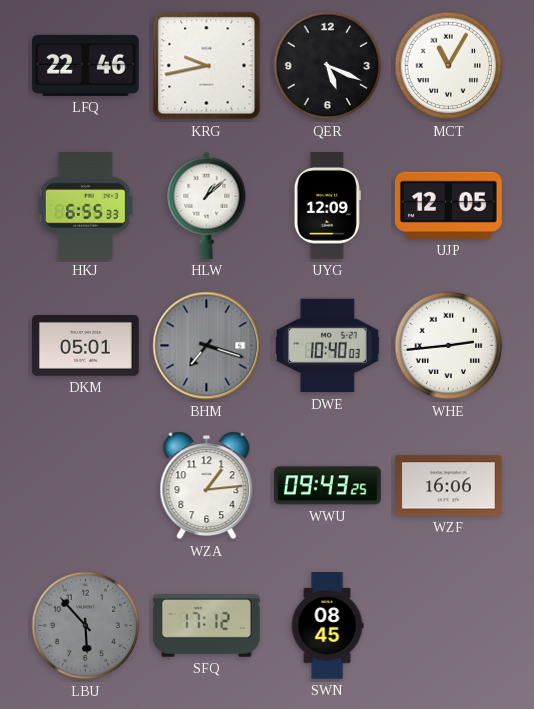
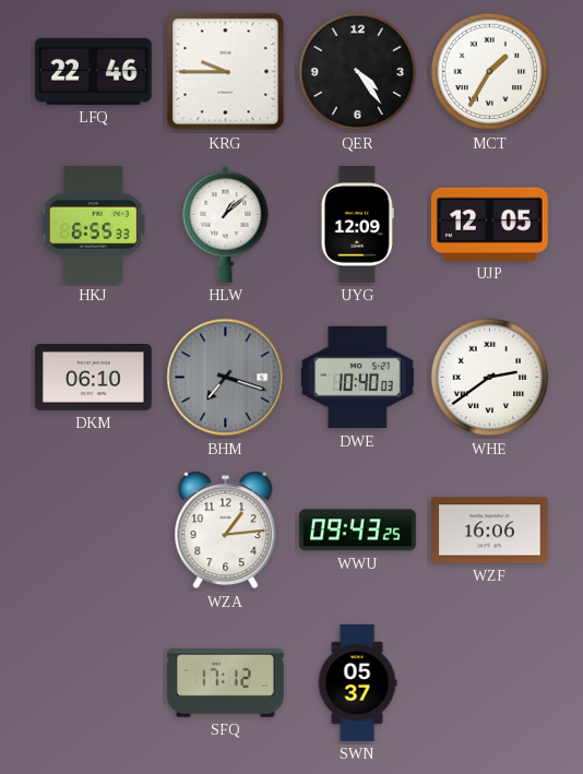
KRG: 9:43 -> 9:45
QER: 5:19 -> 4:24
MCT: 11:05 -> 1:35
DKM: 05:01 -> 06:10
WHE: 2:44 -> 2:39
LBU: 5:53 -> none
SWN: 08:45 -> 05:37
